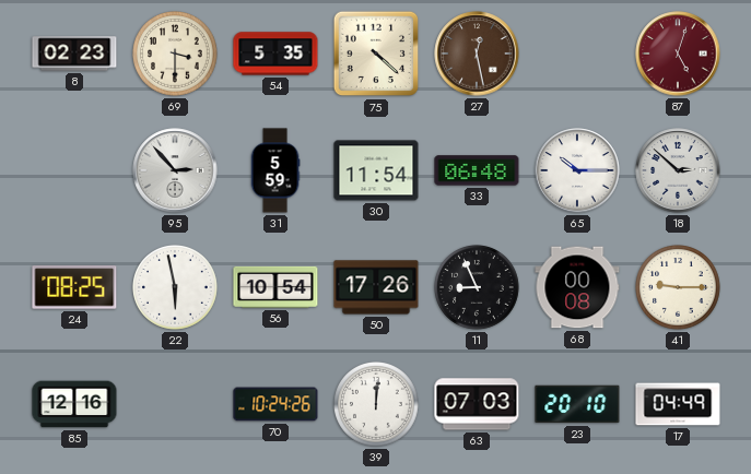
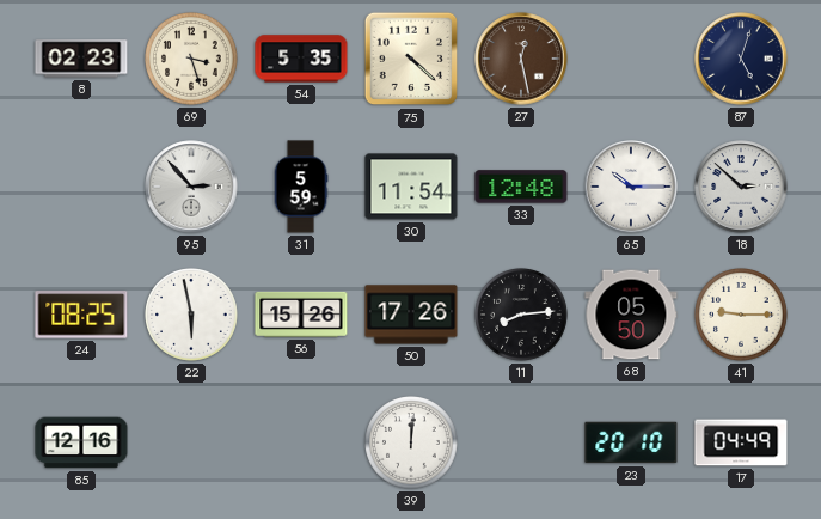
69: 3:30 -> 3:27
87 dial: burgundy -> navy
33: 06:48 -> 12:48
56: 10:54 -> 15:26
11: 8:56 -> 8:14
68: 00:08 -> 05:50
70: 10:24 -> none
63: 07:03 -> none
